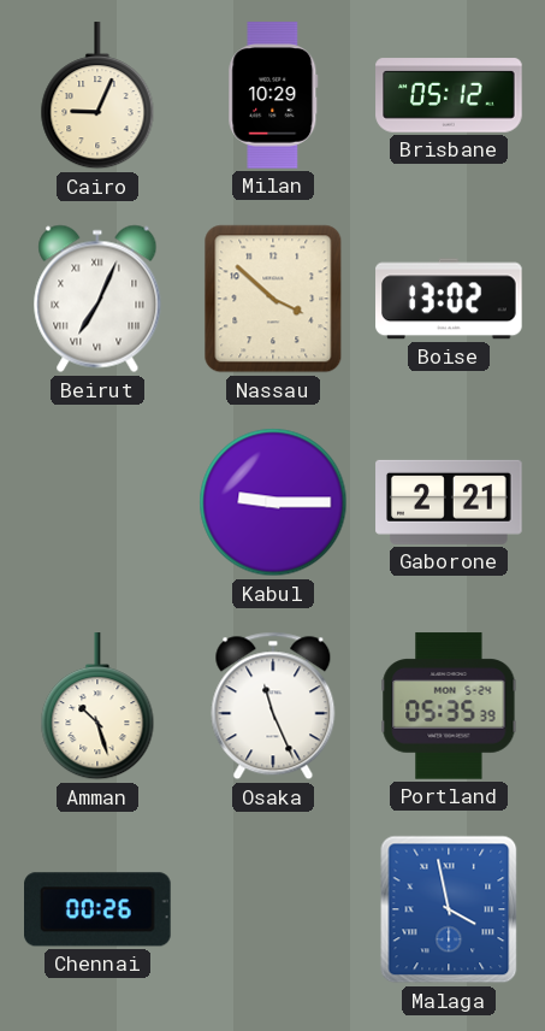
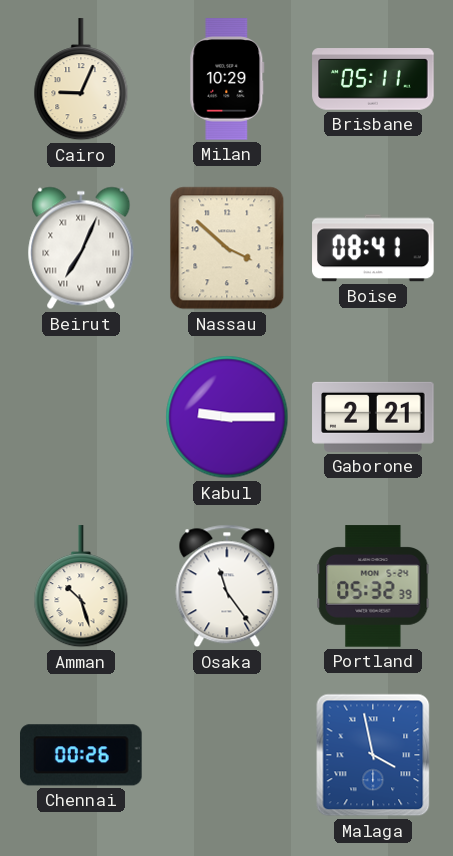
Brisbane: 05:12 -> 05:11
Boise: 13:02 -> 08:41
Osaka: 11:26 -> 11:24
Portland: 05:35 -> 05:32
